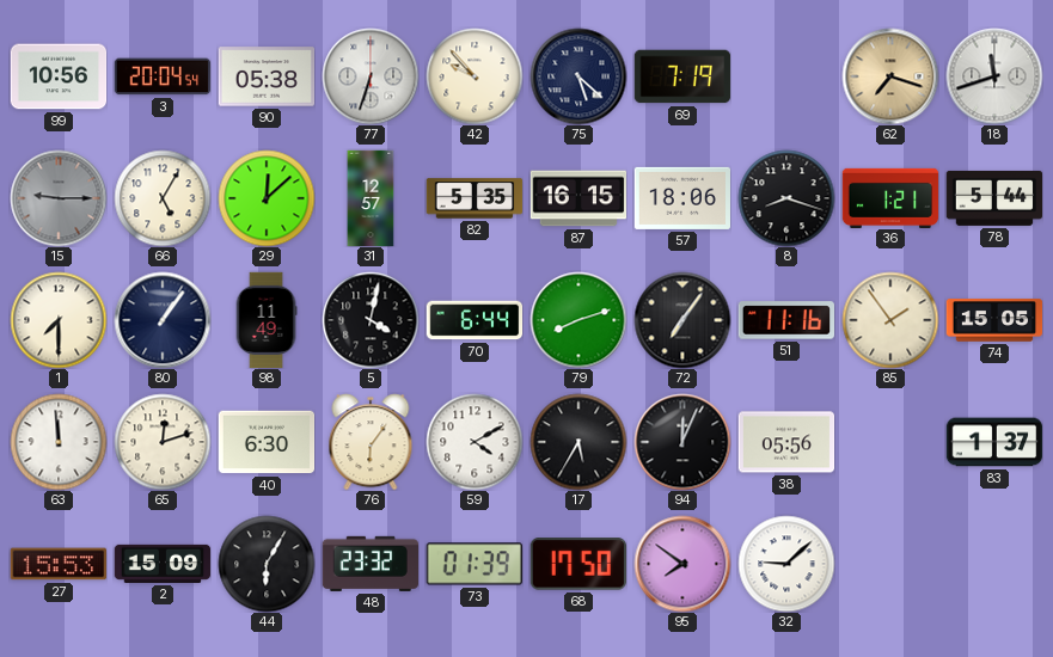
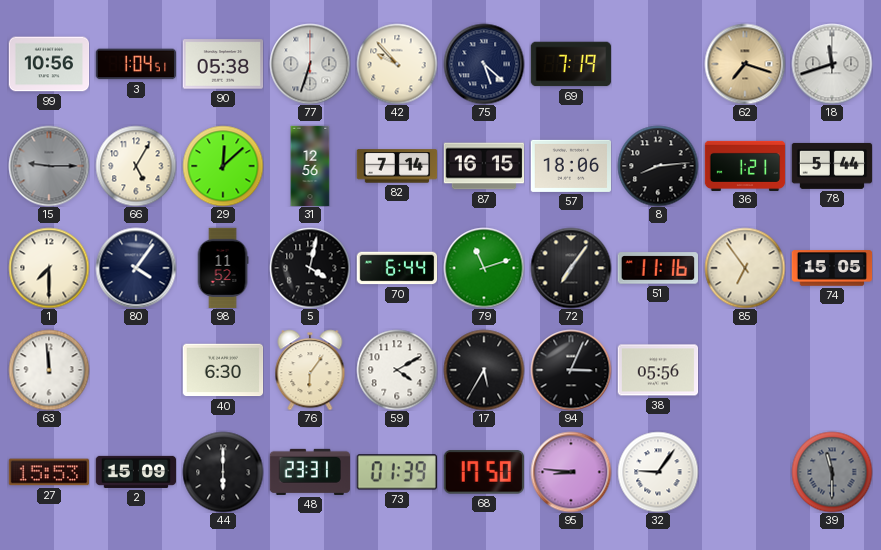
3: 20:04 -> 1:04
31: 12:57 -> 12:56
82: 5:35 -> 7:14
8: 8:18 -> 8:14
80: 1:06 -> 4:06
98: 11:49 -> 11:52
79: 8:12 -> 11:12
85: 1:54 -> 6:54
65: 12:12 -> none
94: 12:04 -> 3:04
83: 1:37 -> none
44: 6:05 -> 6:00
48: 23:32 -> 23:31
95: 7:51 -> 8:46
32: 9:08 -> 9:06
39: none -> 11:30
